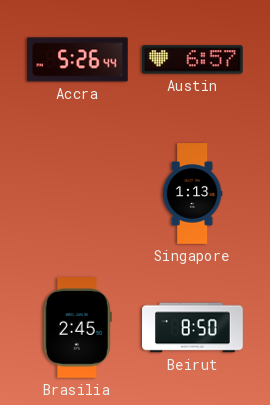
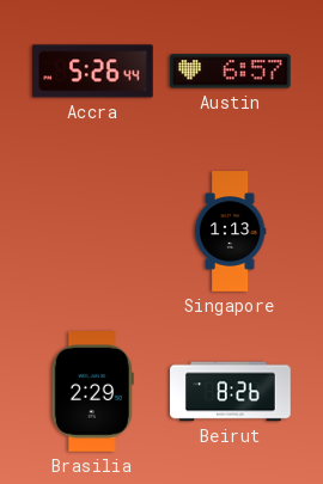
Brasilia: 2:45 -> 2:29
Beirut: 8:50 -> 8:26
